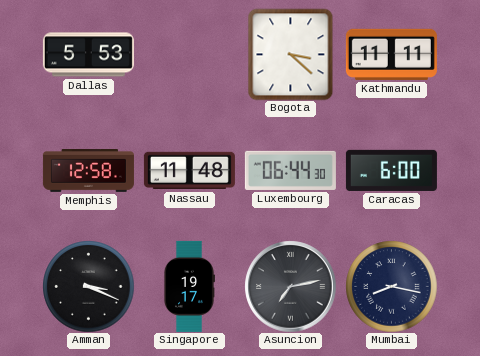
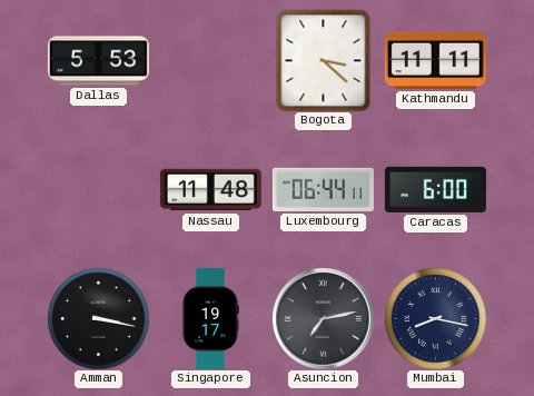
Memphis: 12:58 -> none
Luxembourg: 06:44:30 -> 06:44:11
Amman: 3:19 -> 3:17
